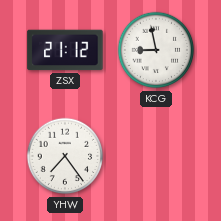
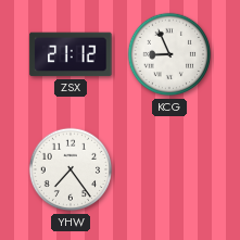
KCG: 8:58 -> 8:56
